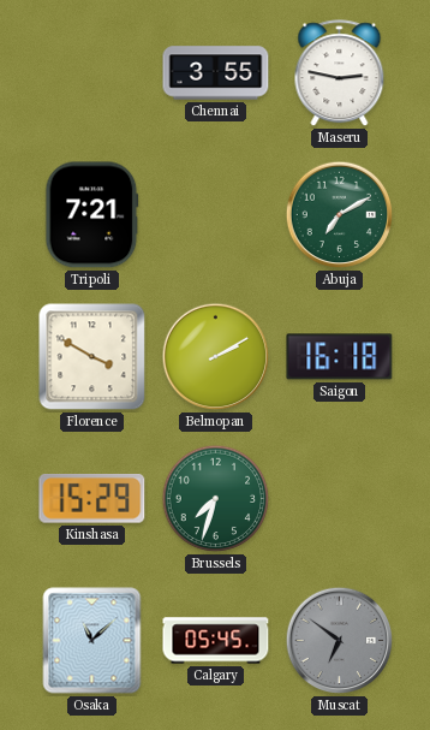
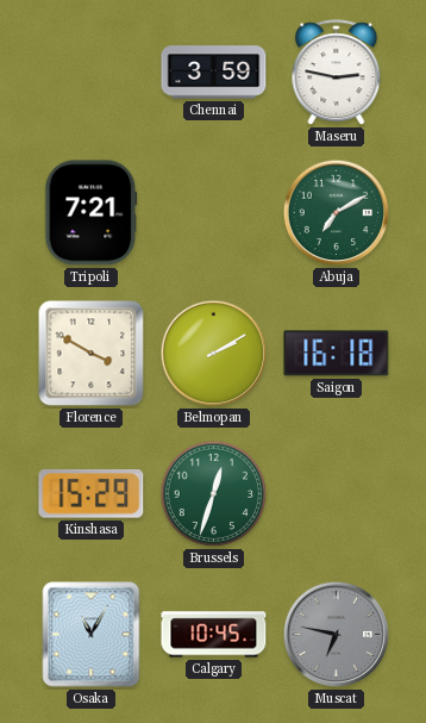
Chennai: 3:55 -> 3:59
Brussels: 7:33 -> 12:33
Osaka: 11:08 -> 11:05
Calgary: 05:45 -> 10:45
Muscat: 6:51 -> 6:47
